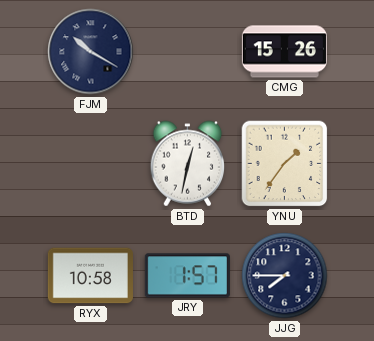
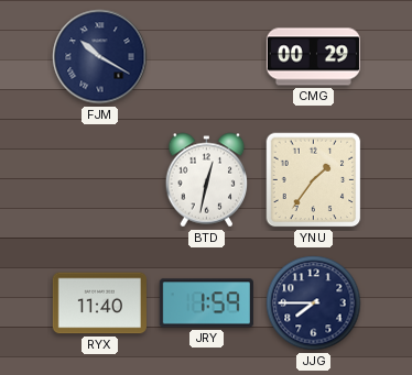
CMG: 15:26 -> 00:29
RYX: 10:58 -> 11:40
JRY: 1:57 -> 1:59
